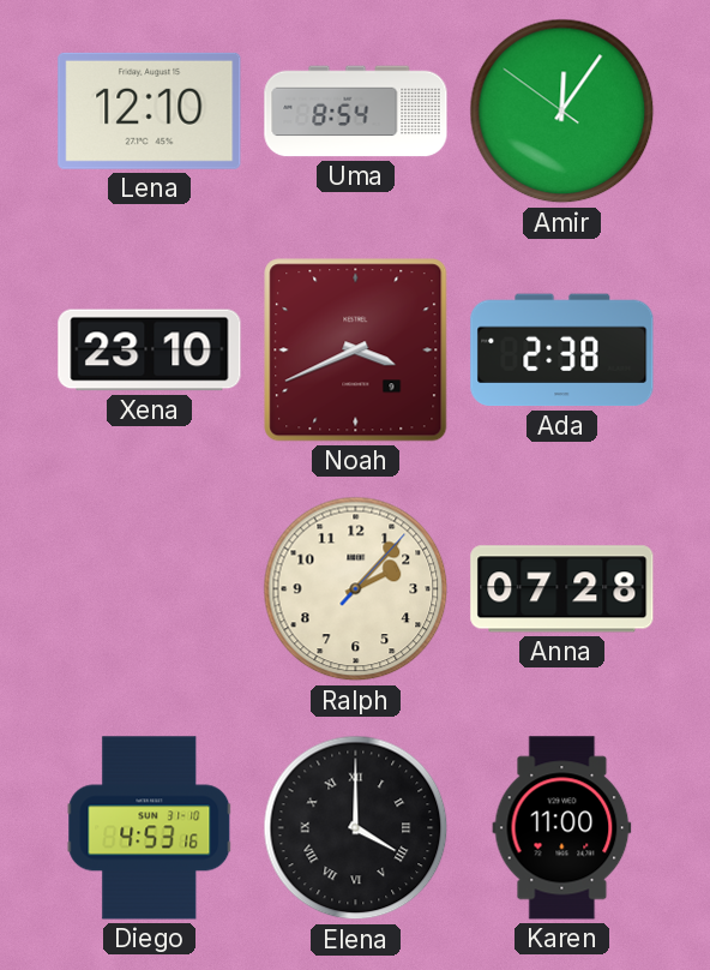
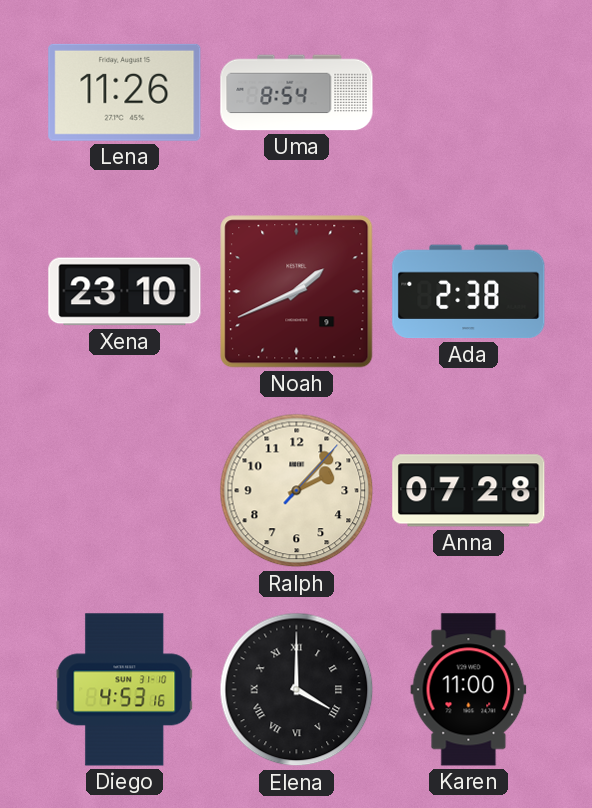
Lena: 12:10 -> 11:26
Amir: 12:05 -> none
Noah: 3:41 -> 1:41
